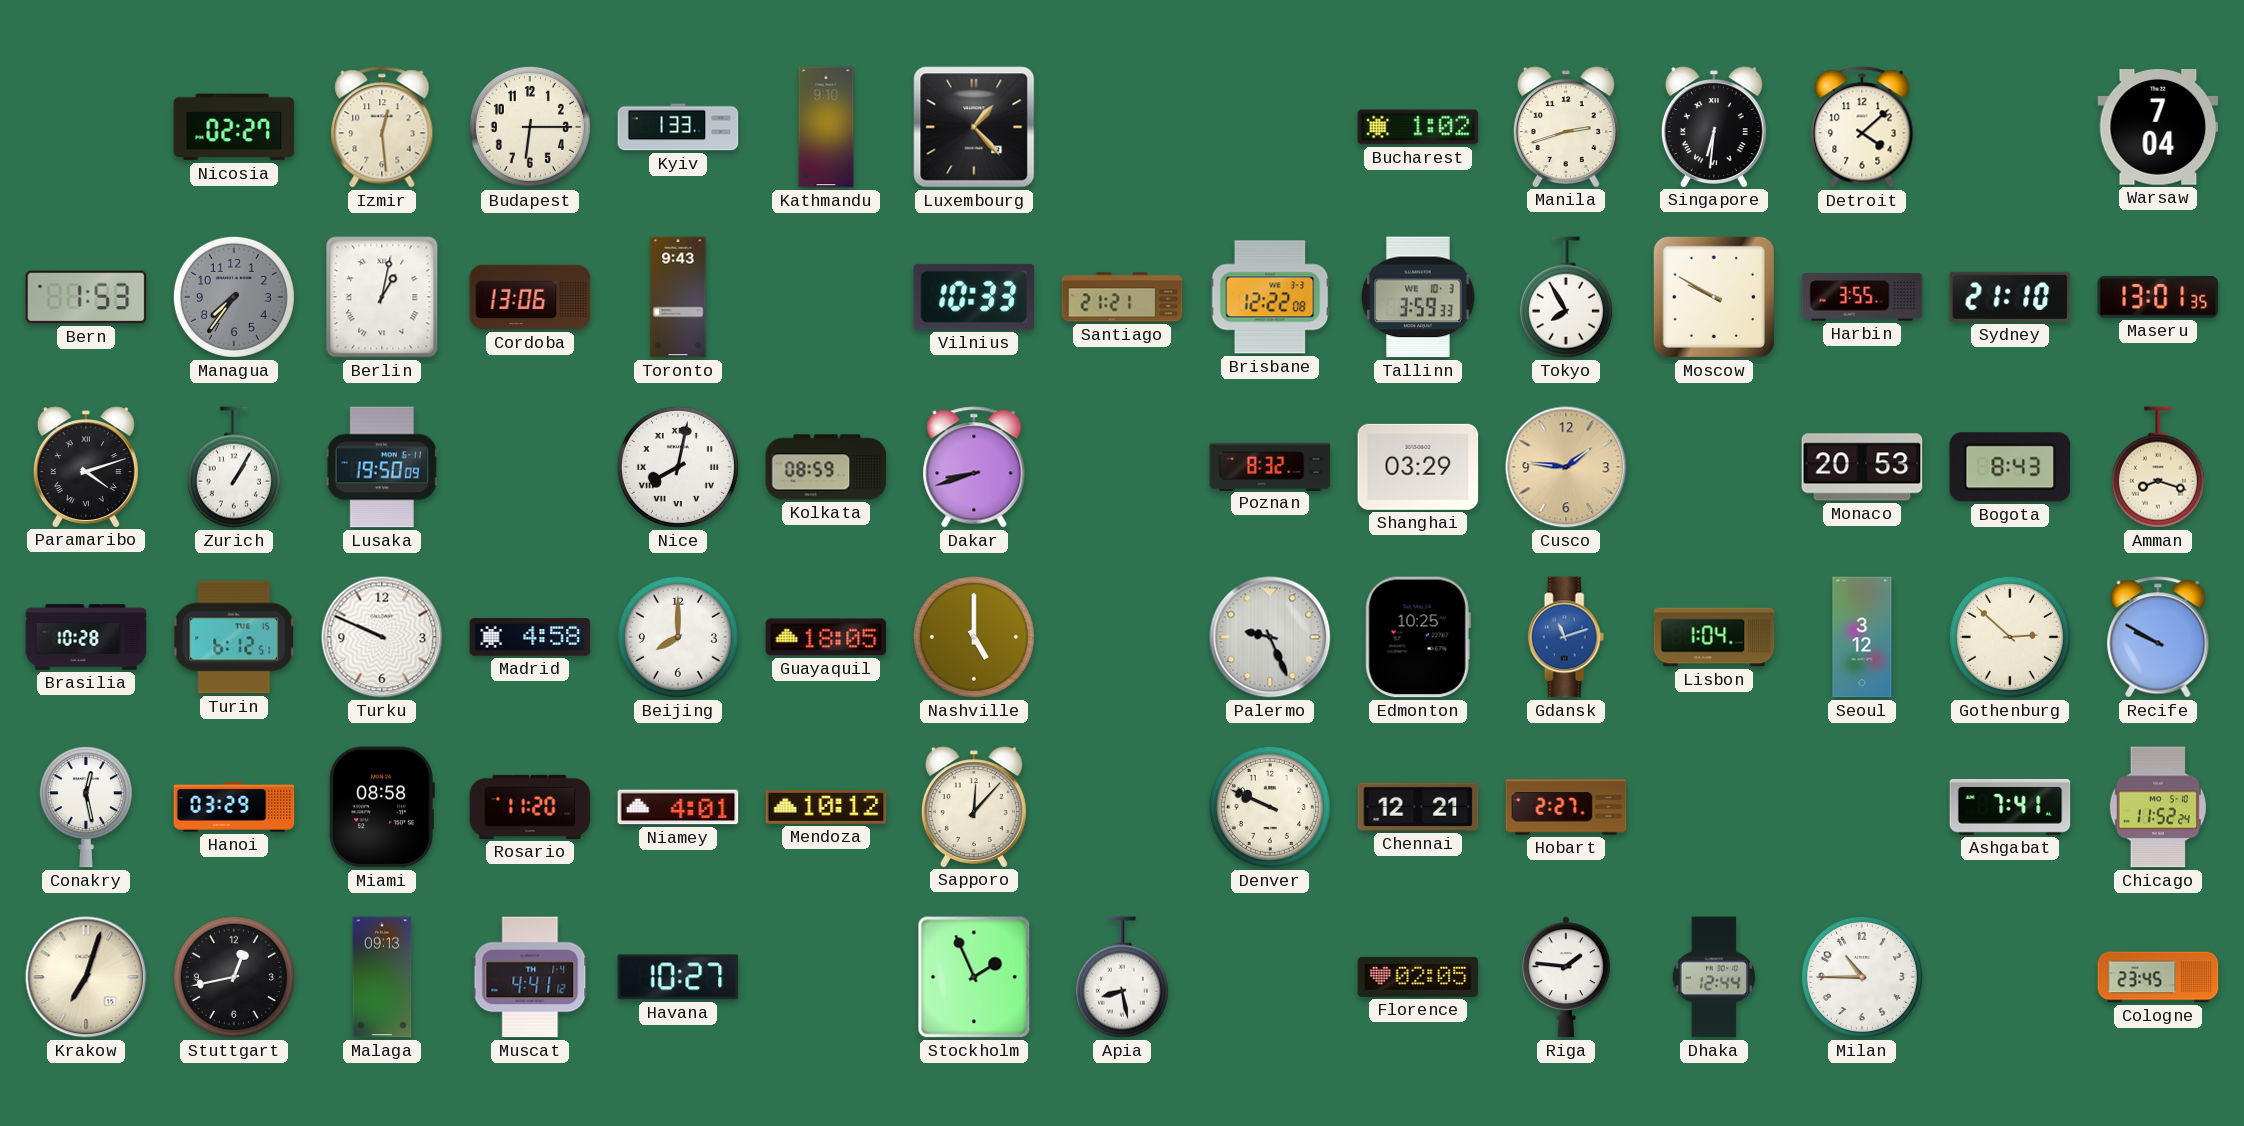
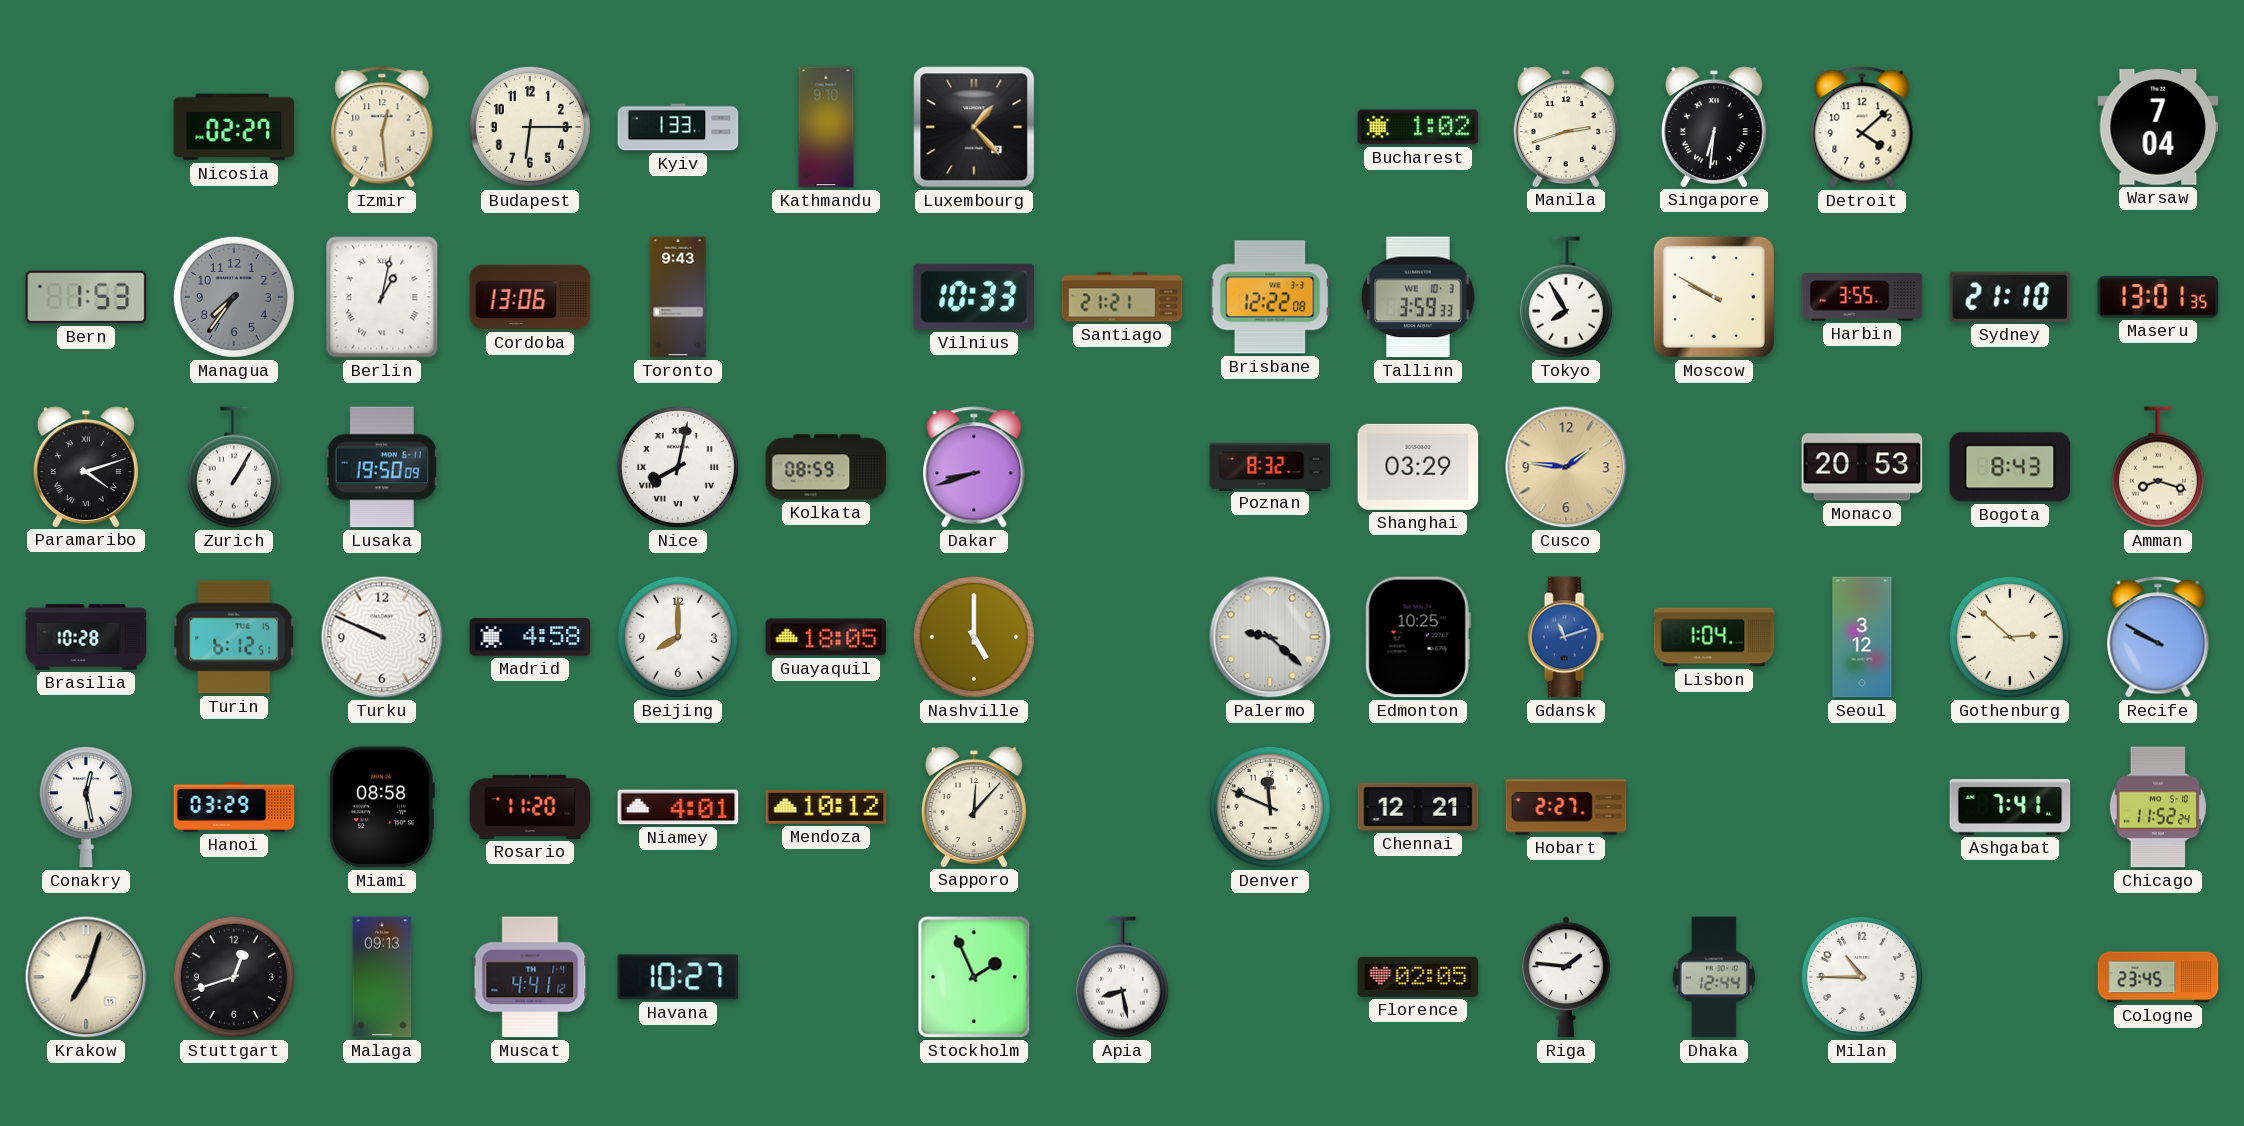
Palermo: 9:26 -> 9:22
Denver: 9:49 -> 11:49
Stuttgart: 12:43 -> 12:42
